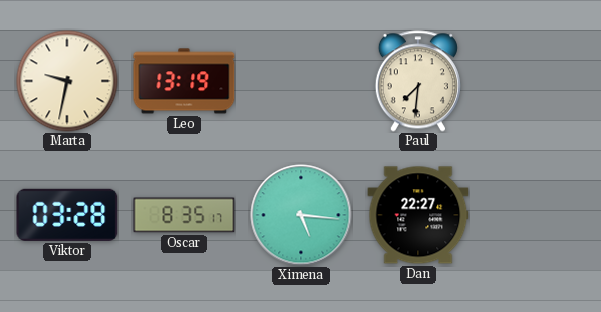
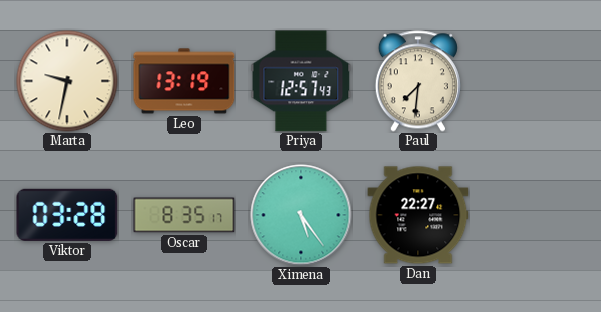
Priya: none -> 12:57
Ximena: 5:16 -> 5:24
